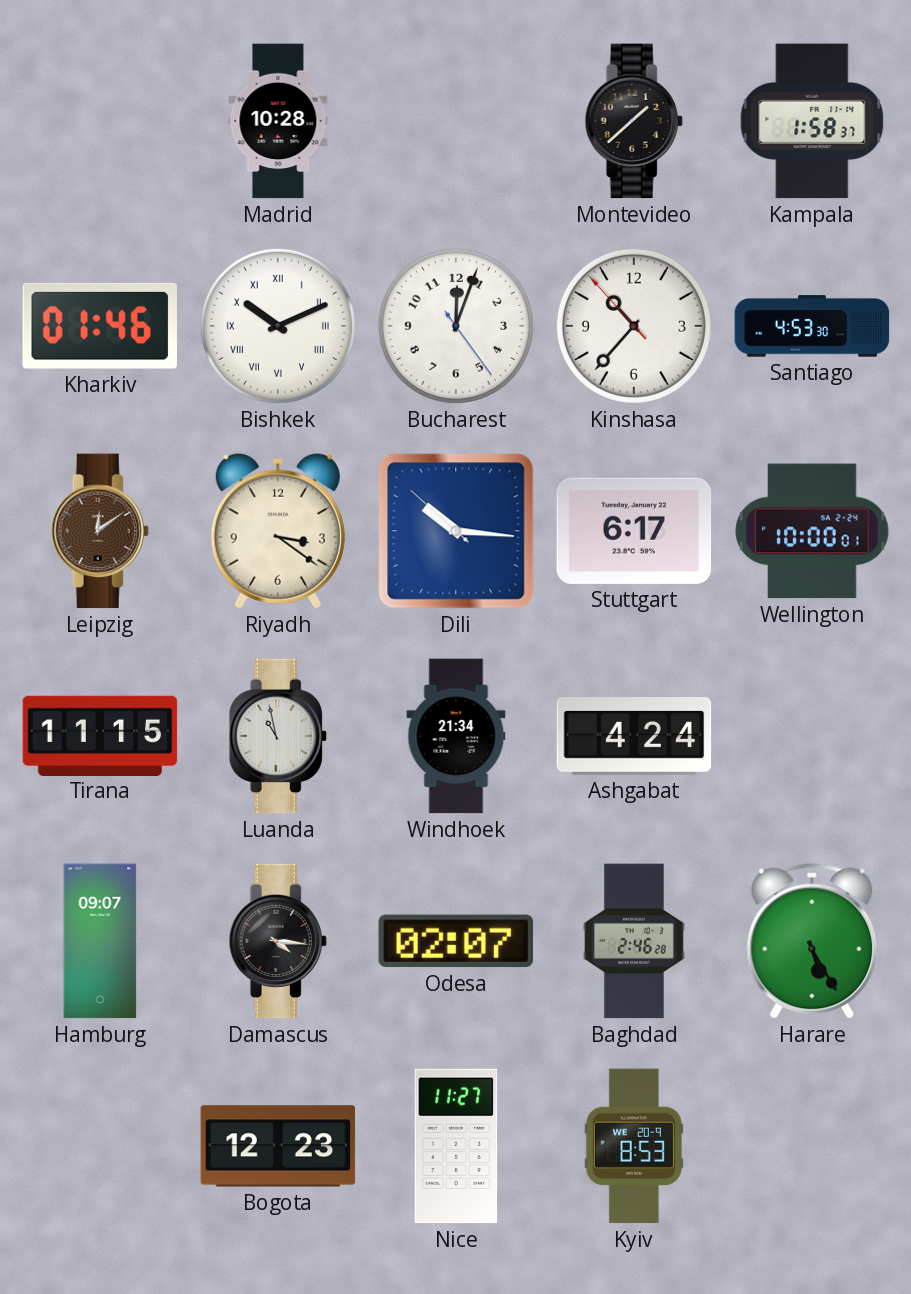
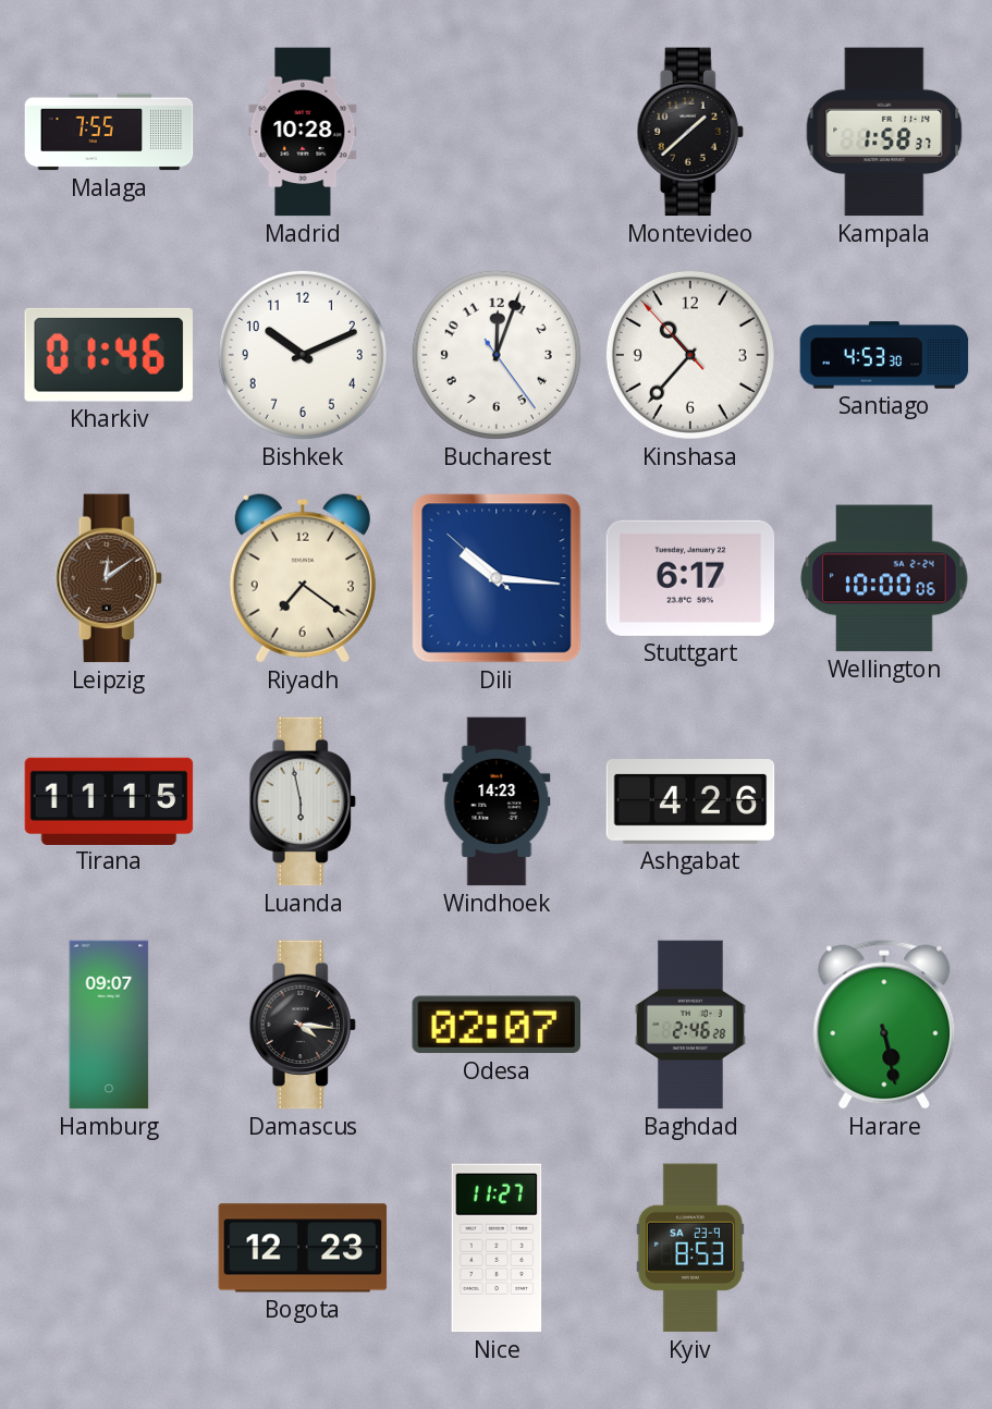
Malaga: none -> 7:55
Bishkek numerals: Roman -> Arabic
Riyadh: 3:21 -> 7:21
Wellington: 10:00:01 -> 10:00:06
Luanda: 10:58 -> 5:58
Windhoek: 21:34 -> 14:23
Ashgabat: 4:24 -> 4:26
Harare: 5:25 -> 5:28
Kyiv date: WE 20-9 -> SA 23-9
